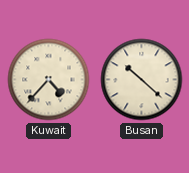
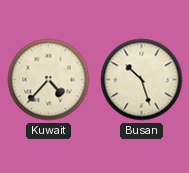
Busan: 10:22 -> 10:27
